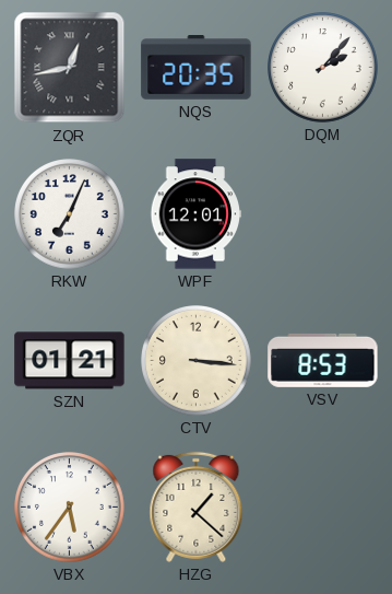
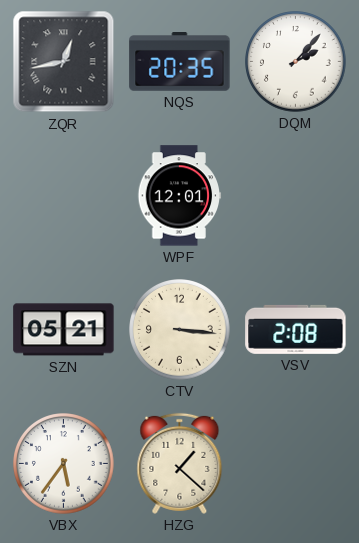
RKW: 7:04 -> none
SZN: 01:21 -> 05:21
VSV: 8:53 -> 2:08
